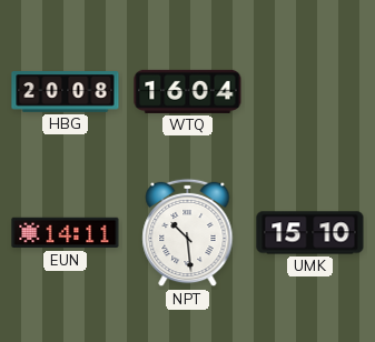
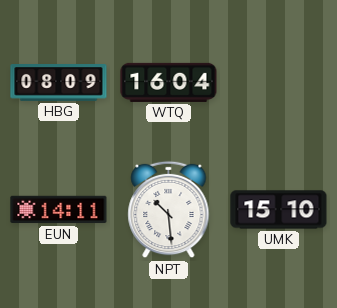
HBG: 20:08 -> 08:09
